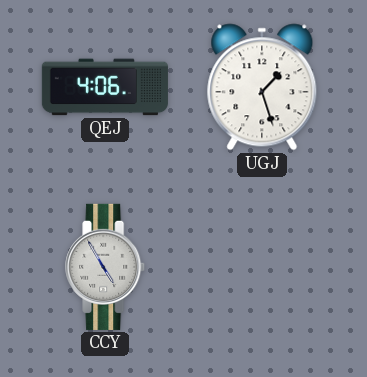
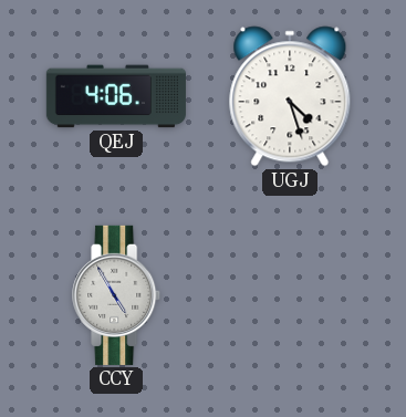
UGJ: 1:27 -> 4:27
